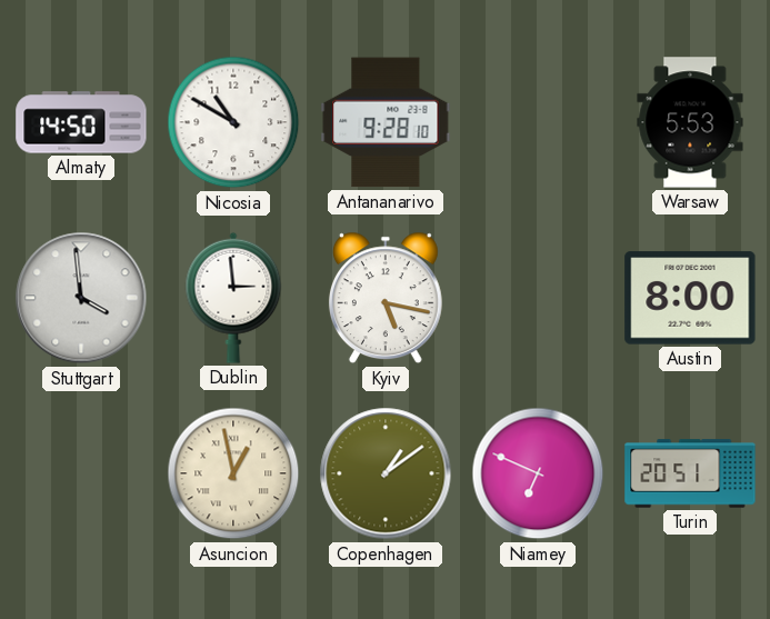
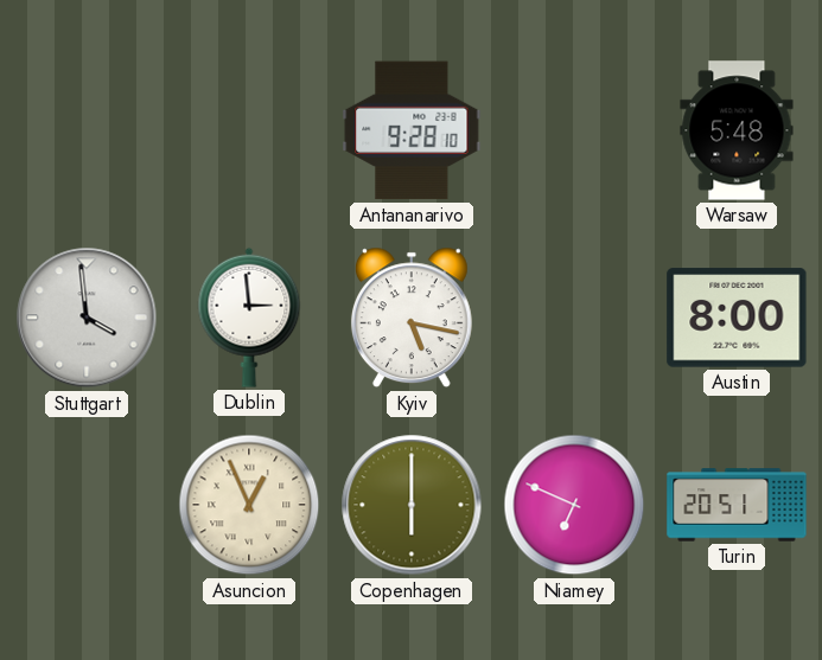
Almaty: 14:50 -> none
Nicosia: 10:50 -> none
Warsaw: 5:53 -> 5:48
Asuncion: 12:58 -> 12:56
Copenhagen: 1:09 -> 6:00
